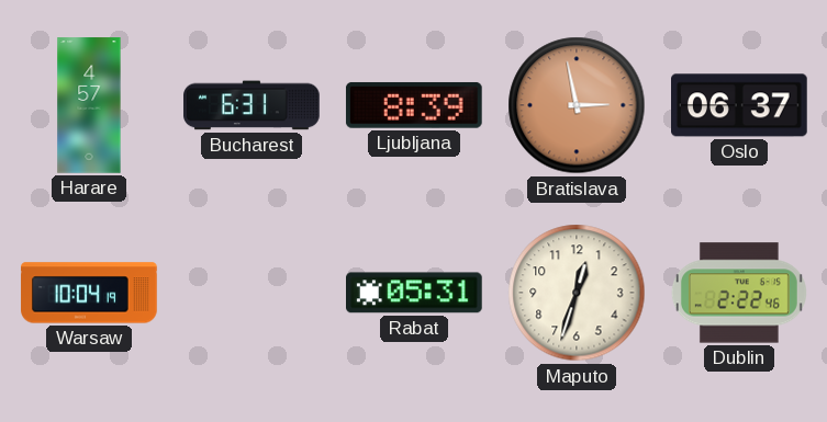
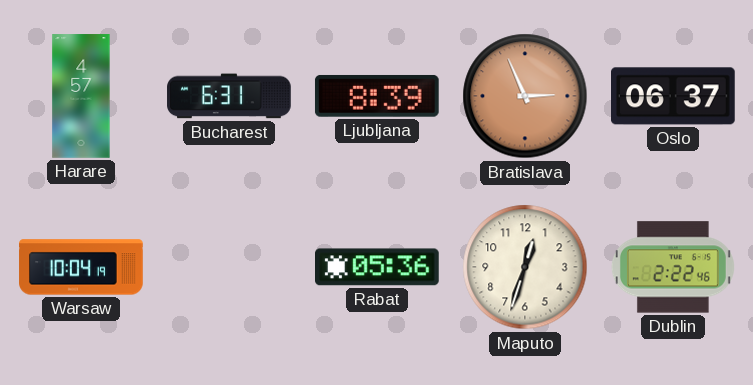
Bratislava: 2:58 -> 2:56
Rabat: 05:31 -> 05:36
